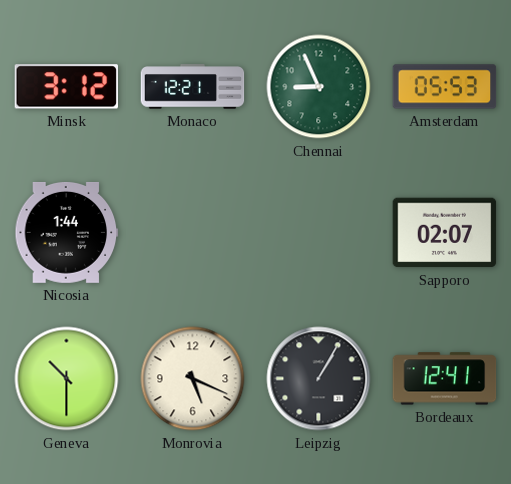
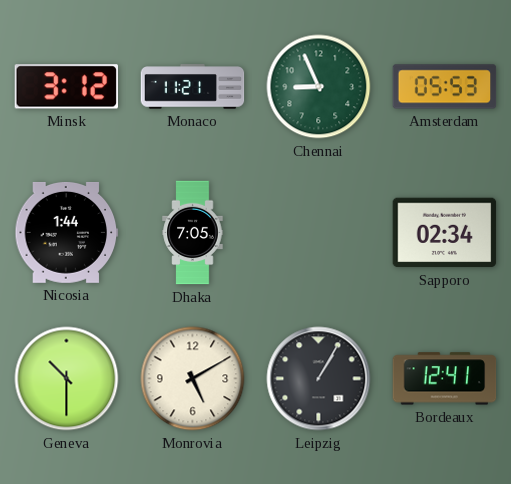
Monaco: 12:21 -> 11:21
Dhaka: none -> 7:05
Sapporo: 02:07 -> 02:34
Monrovia: 5:19 -> 5:10
